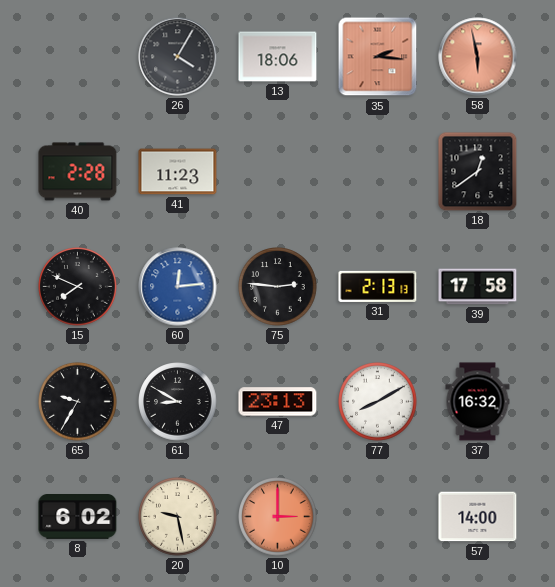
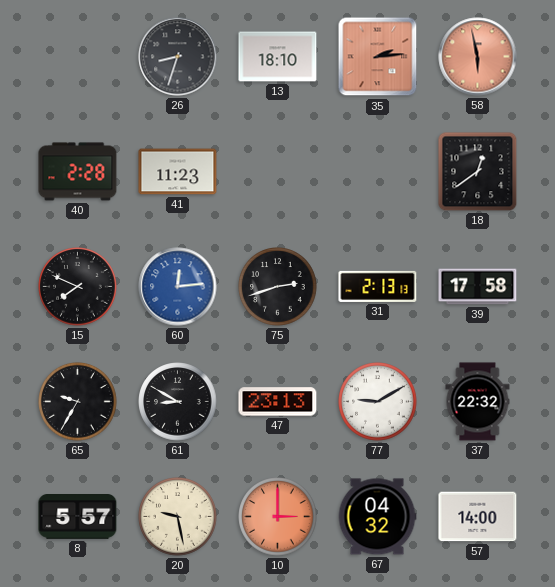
26: 4:05 -> 8:33
13: 18:06 -> 18:10
35: 2:16 -> 2:14
75: 2:46 -> 2:42
77: 8:10 -> 9:10
37: 16:32 -> 22:32
8: 6:02 -> 5:57
67: none -> 04:32
